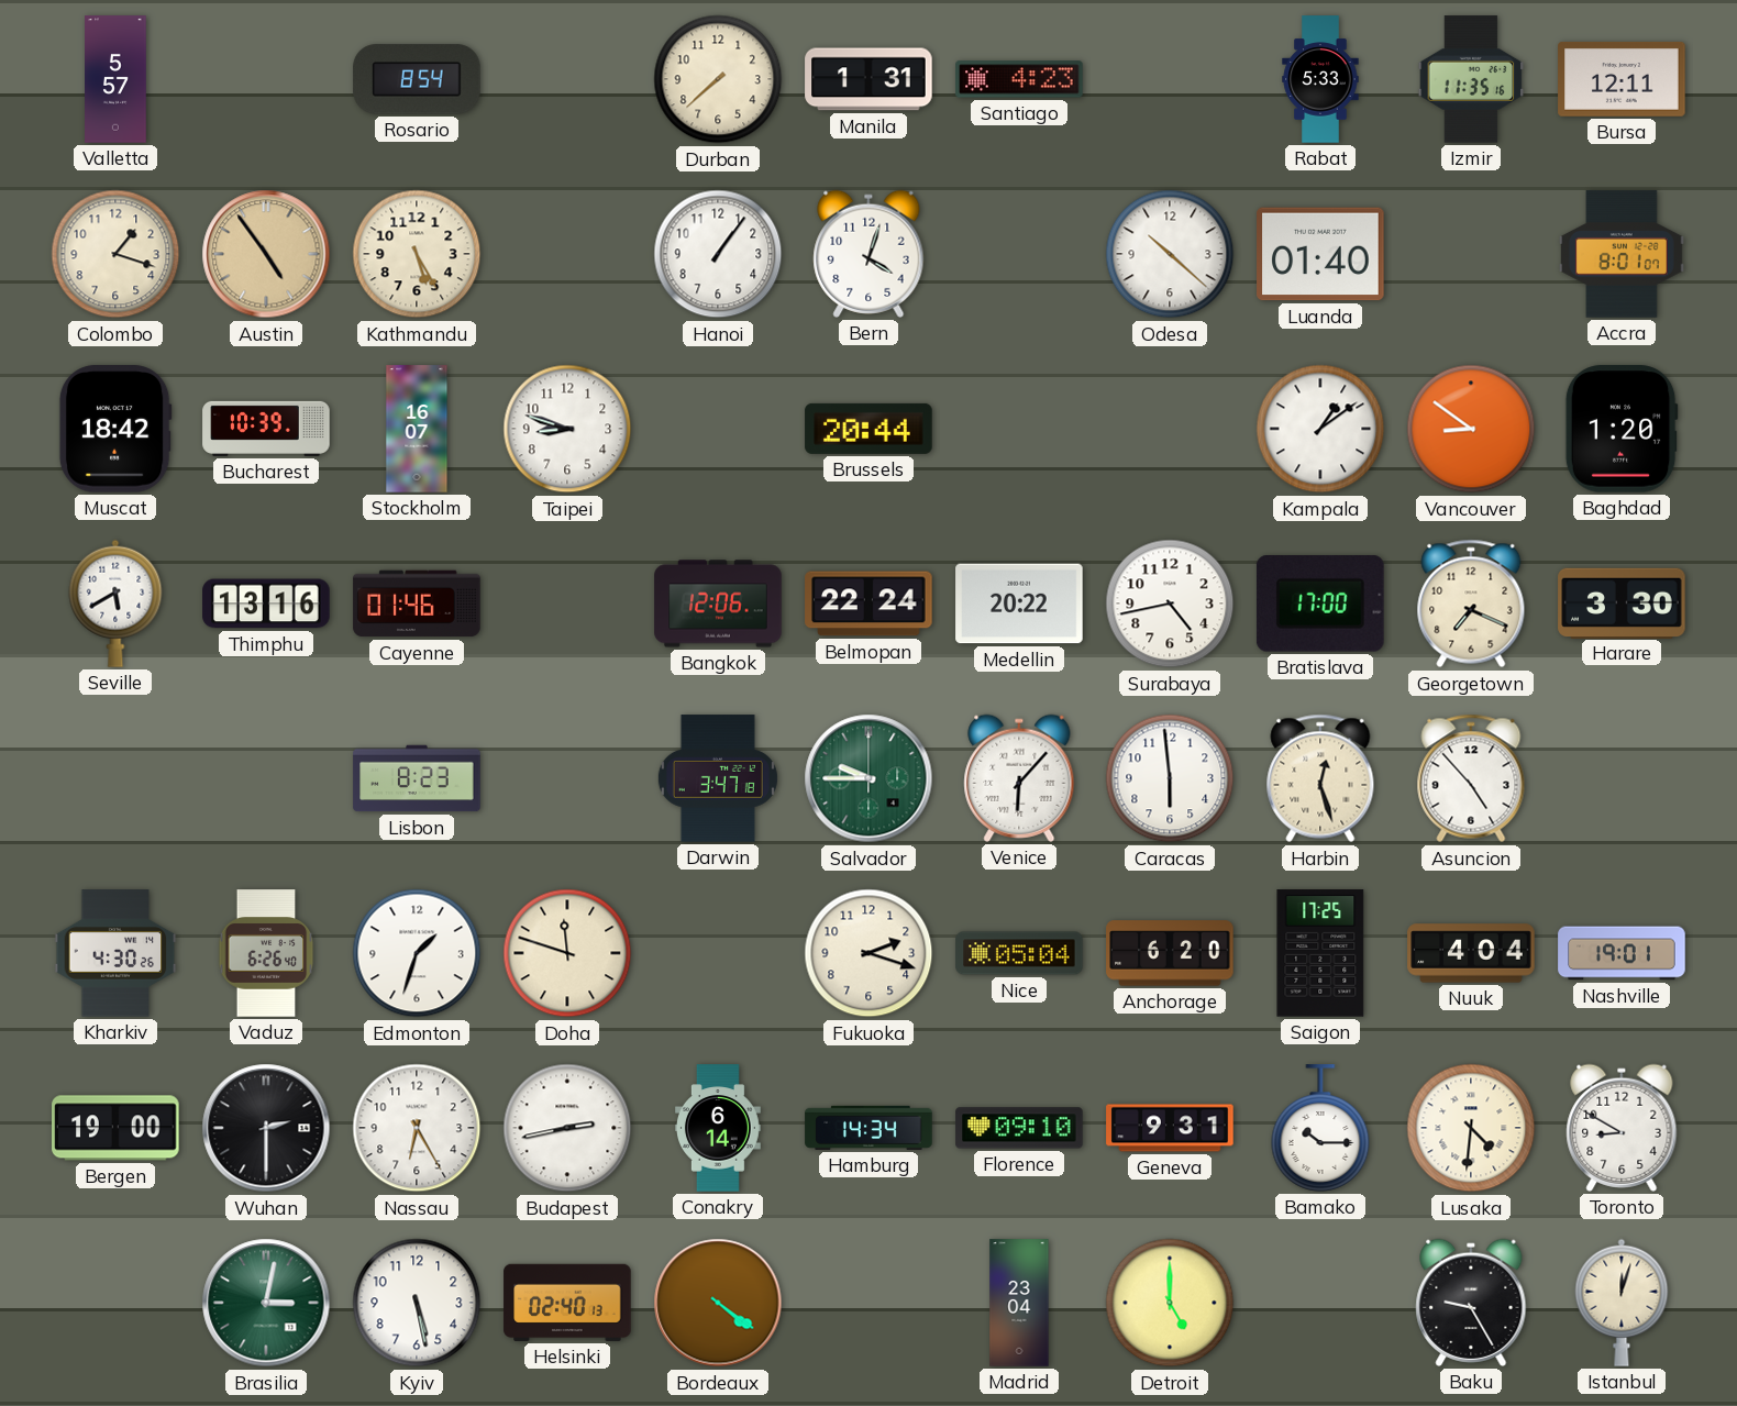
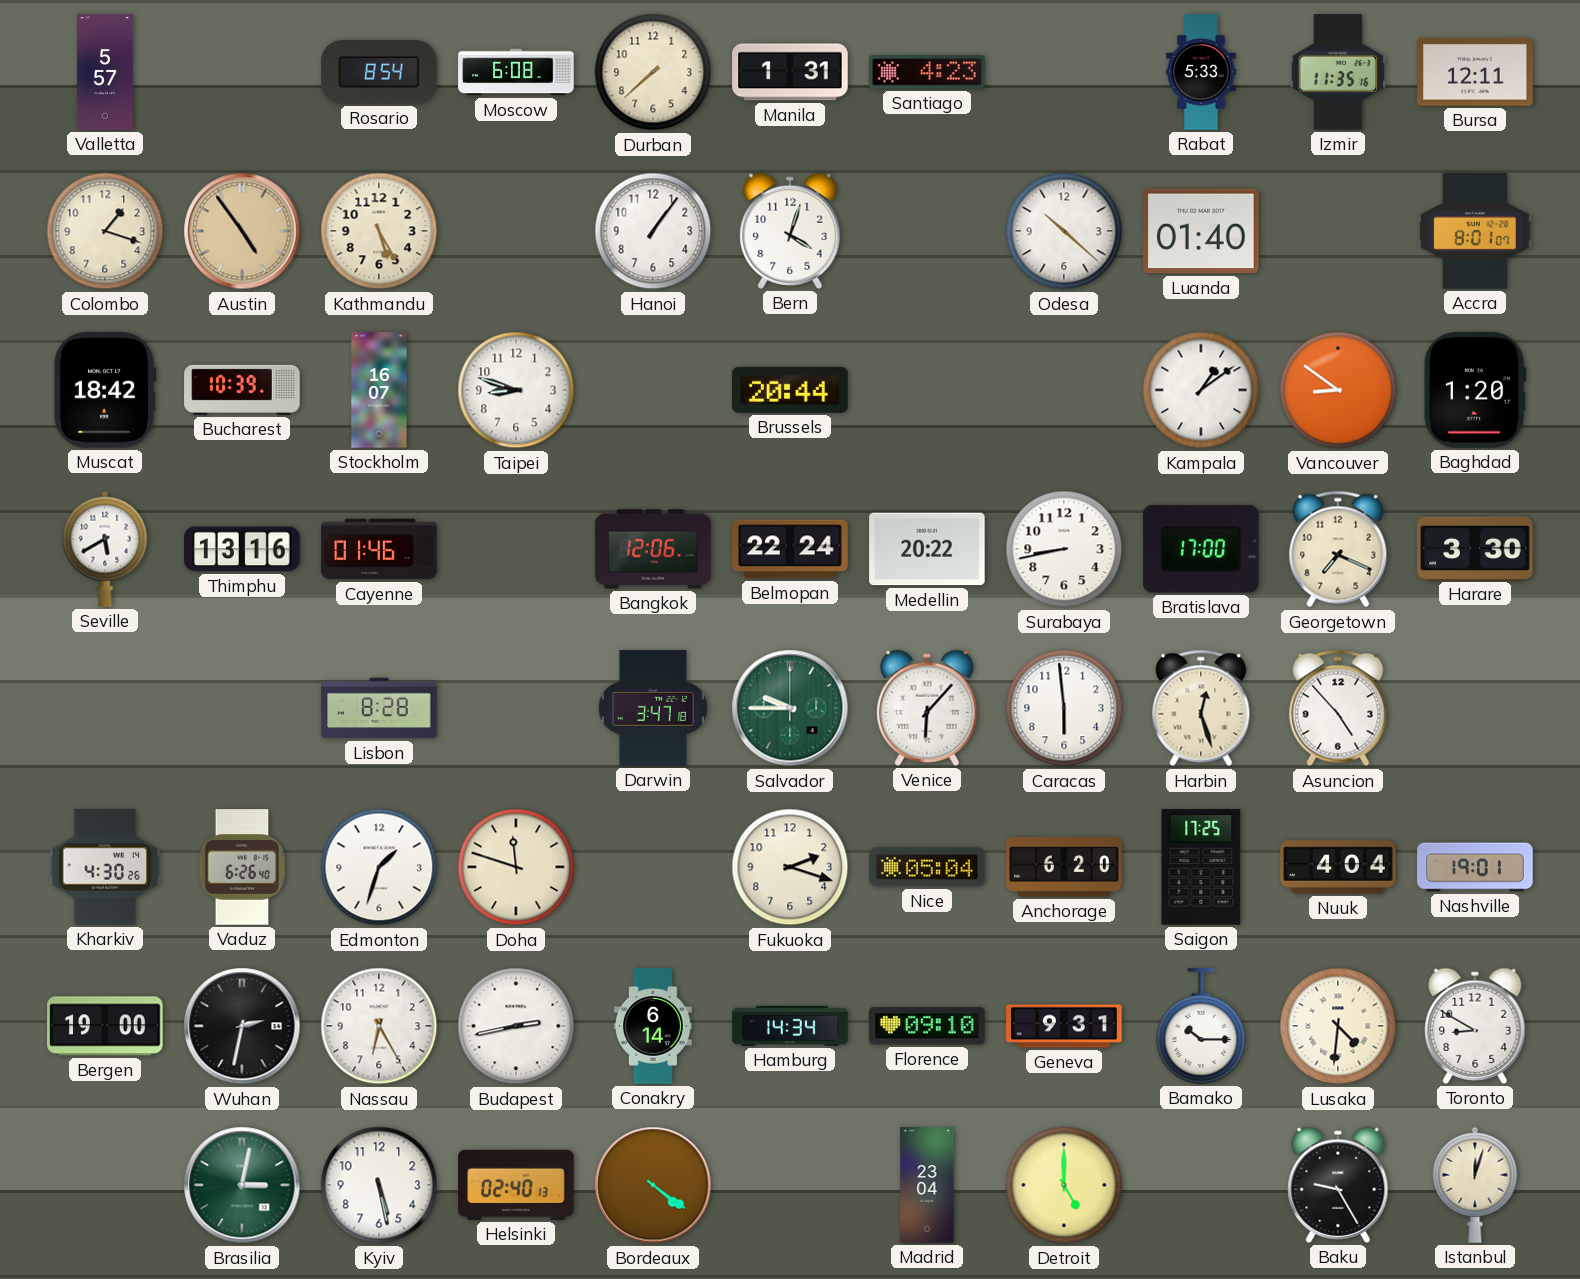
Moscow: none -> 6:08
Surabaya: 4:43 -> 8:43
Lisbon: 8:23 -> 8:28
Wuhan: 2:30 -> 2:32
